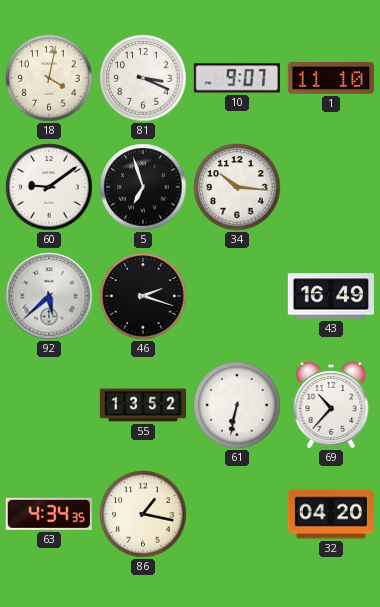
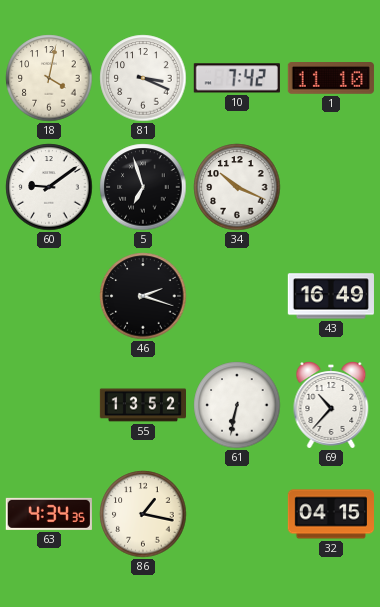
10: 9:07 -> 7:42
34: 10:16 -> 10:19
92: 5:38 -> none
32: 04:20 -> 04:15
